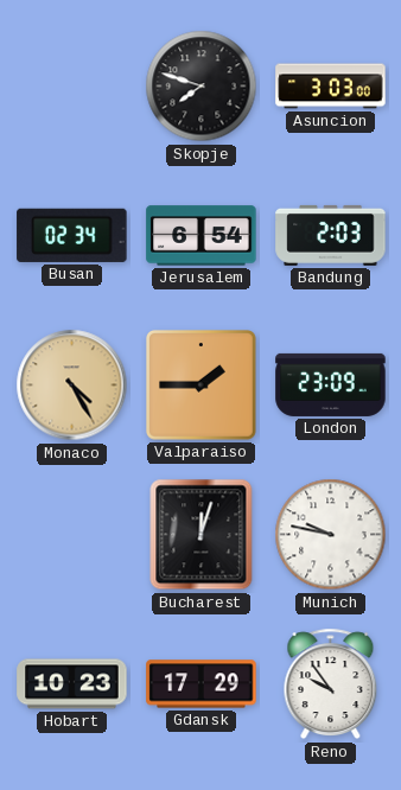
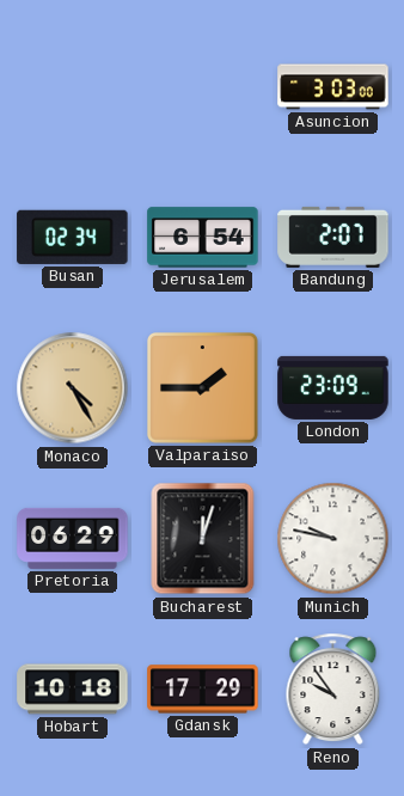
Skopje: 7:48 -> none
Bandung: 2:03 -> 2:07
Pretoria: none -> 06:29
Hobart: 10:23 -> 10:18
